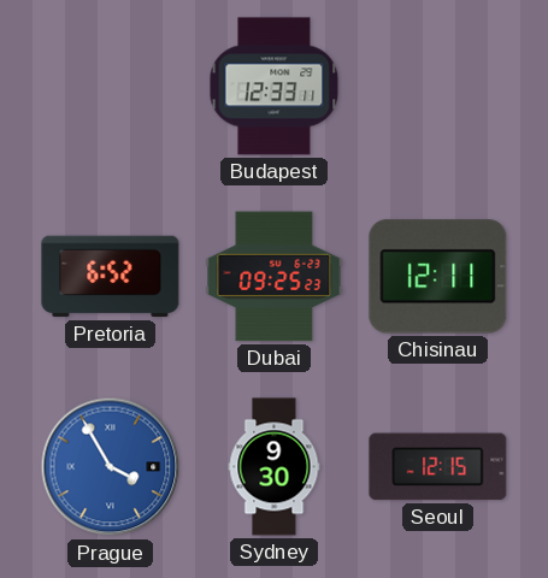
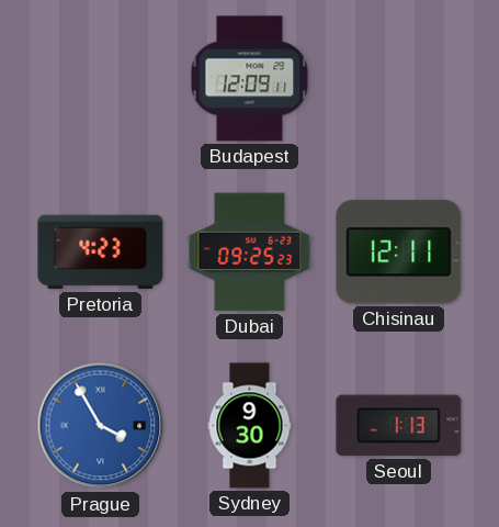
Budapest: 12:33 -> 12:09
Pretoria: 6:52 -> 4:23
Seoul: 12:15 -> 1:13
